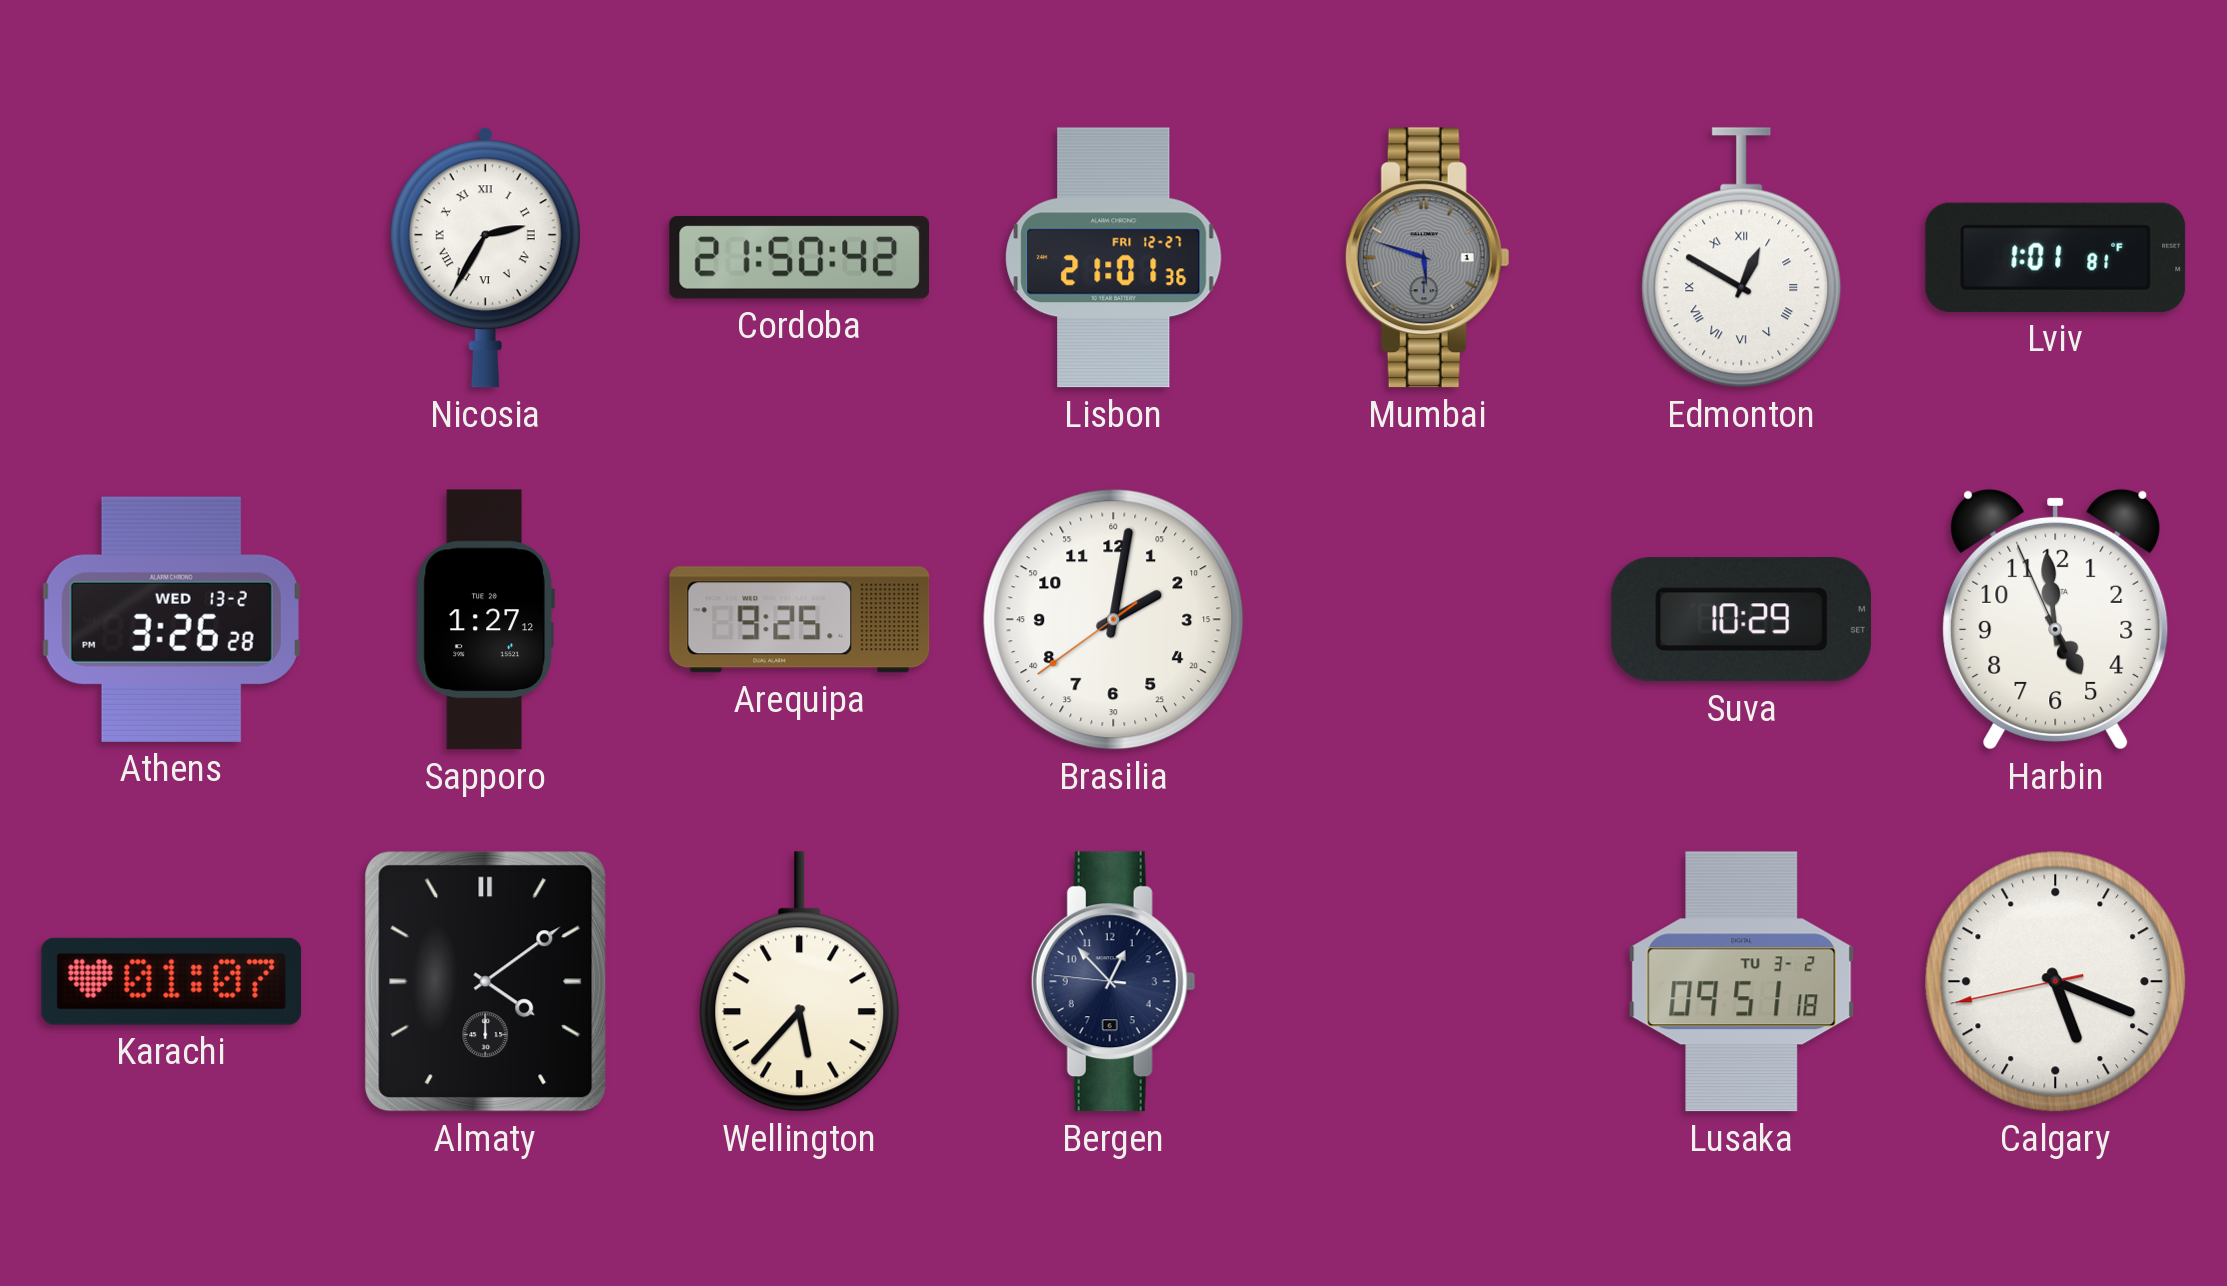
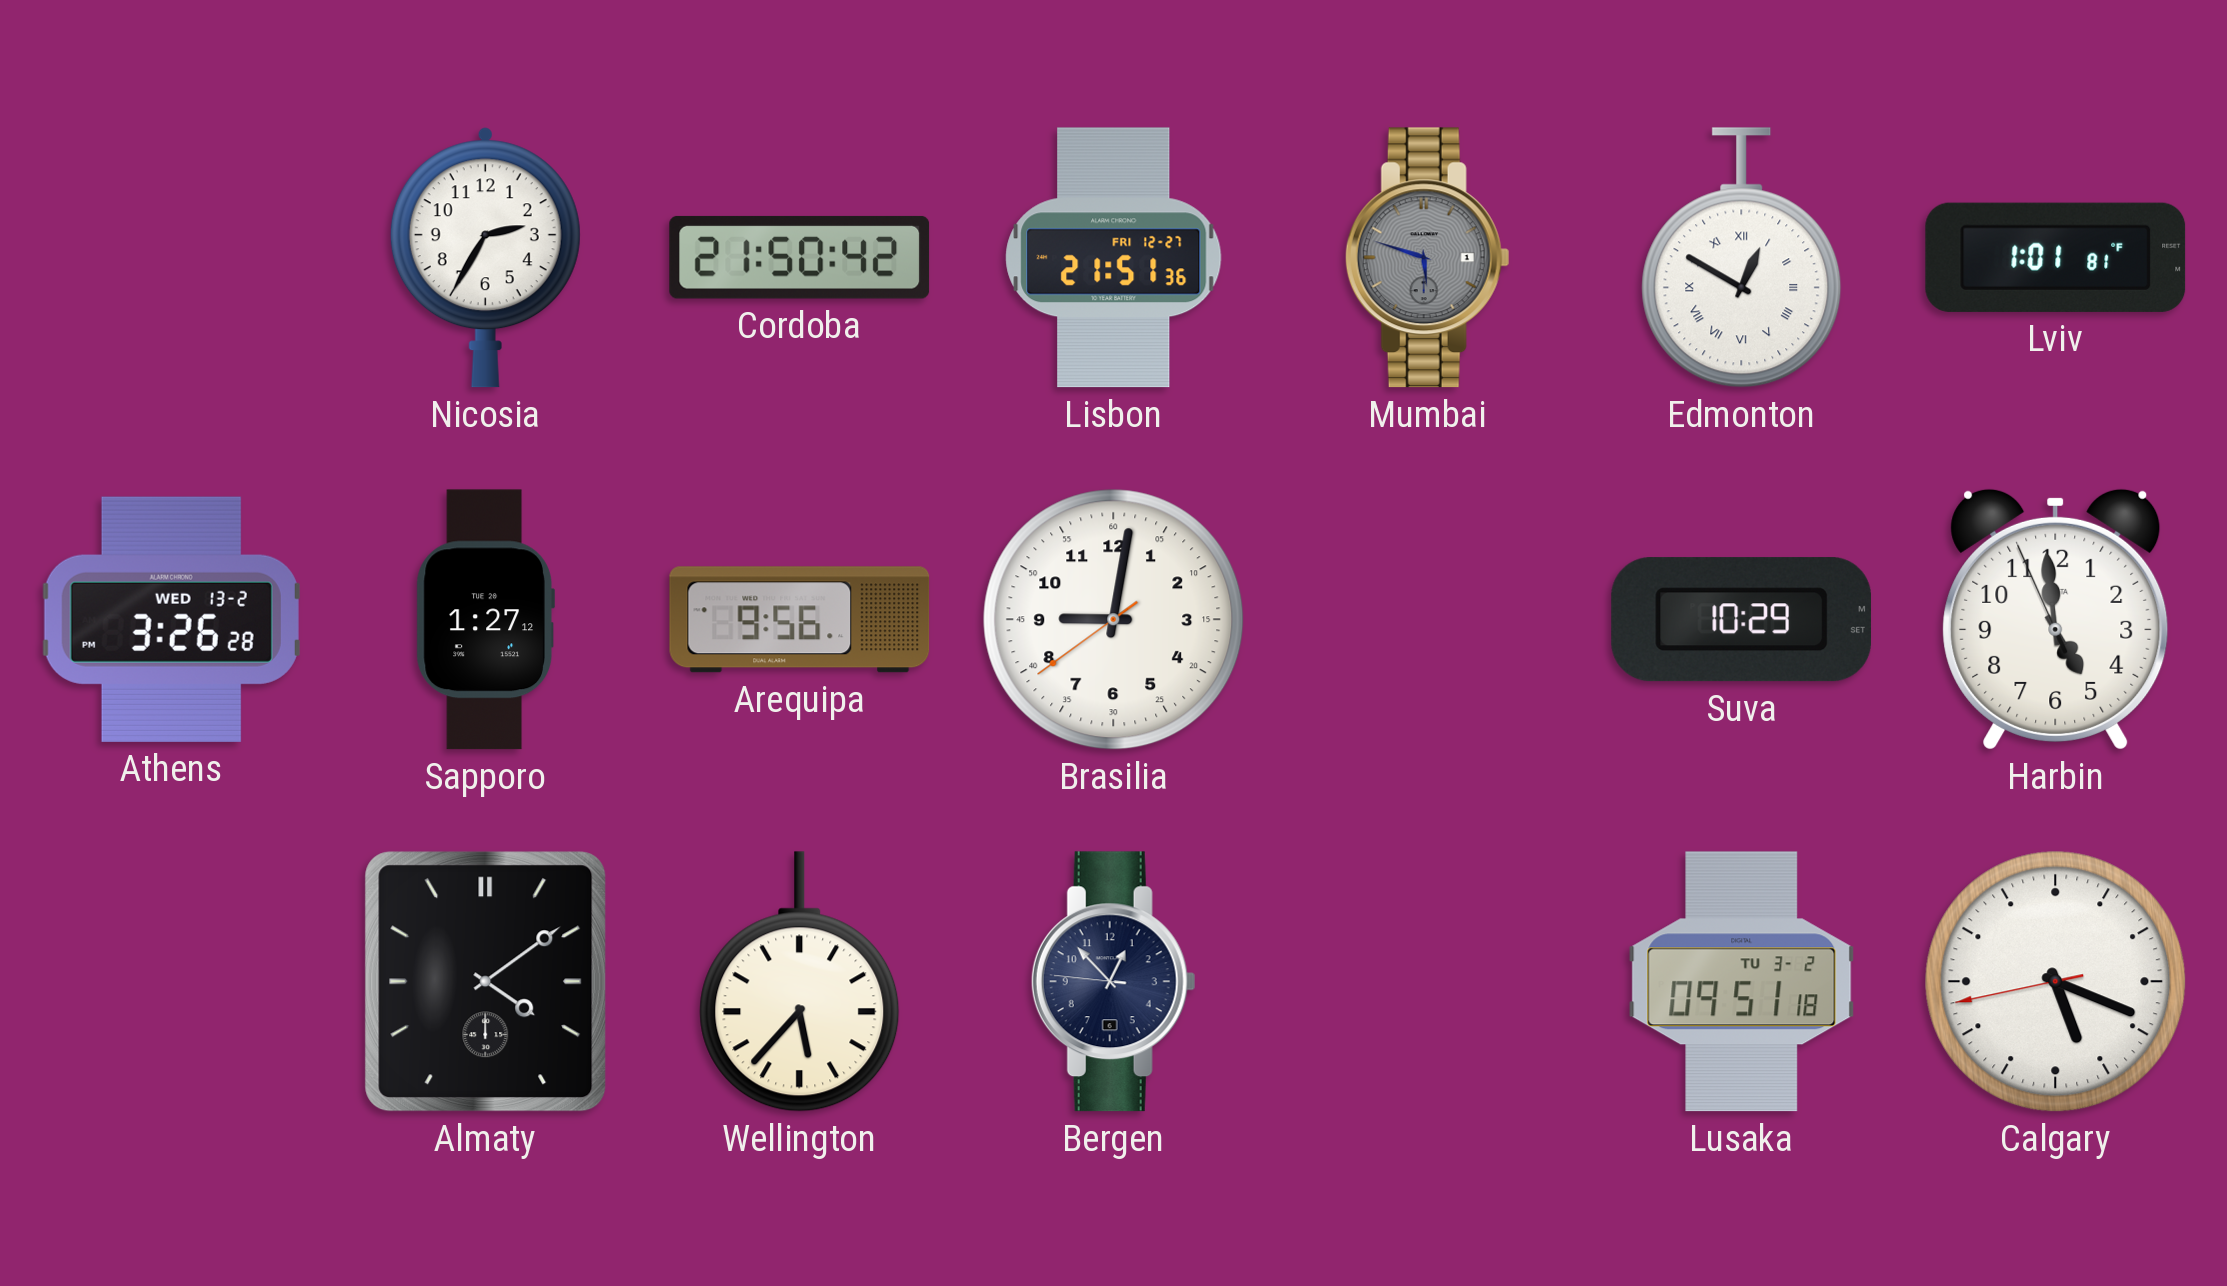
Nicosia numerals: Roman -> Arabic
Lisbon: 21:01 -> 21:51
Arequipa: 9:25 -> 9:56
Brasilia: 2:01 -> 9:01
Karachi: 01:07 -> none
